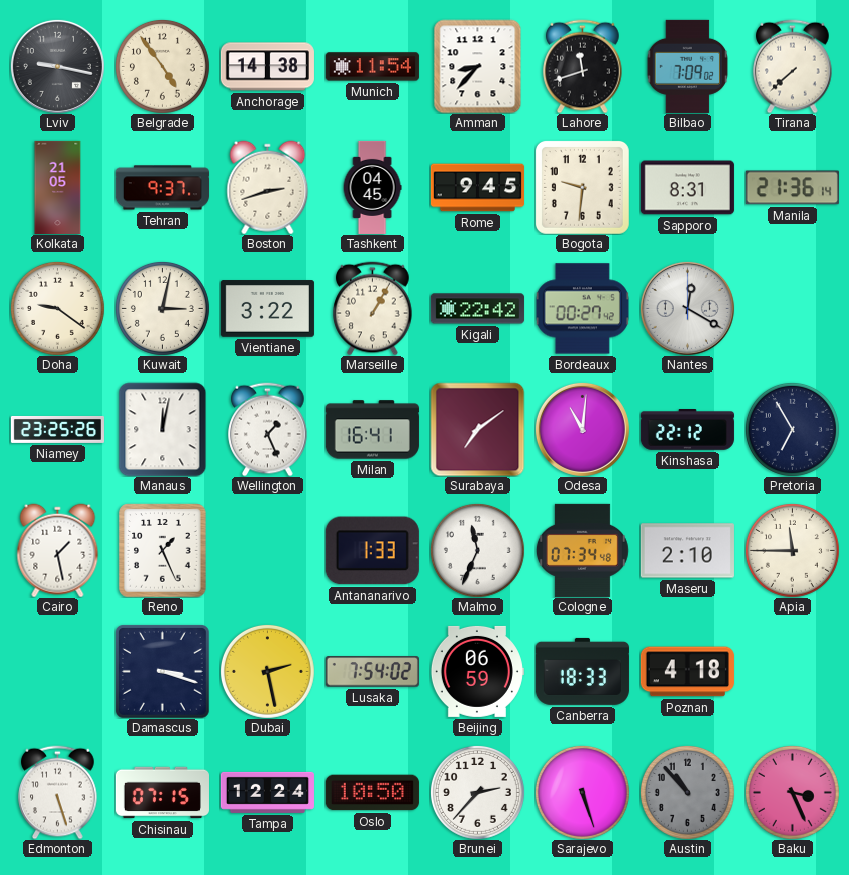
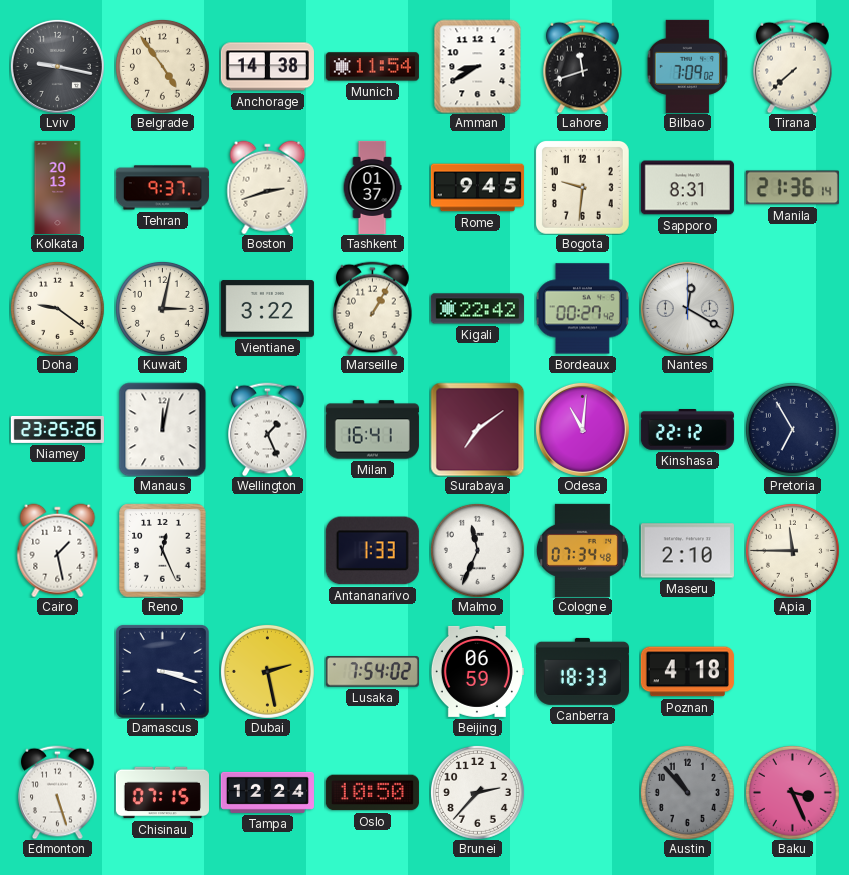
Amman: 8:37 -> 8:40
Kolkata: 21:05 -> 20:13
Tashkent: 04:45 -> 01:37
Reno: 1:26 -> 12:26
Sarajevo: 5:27 -> none
